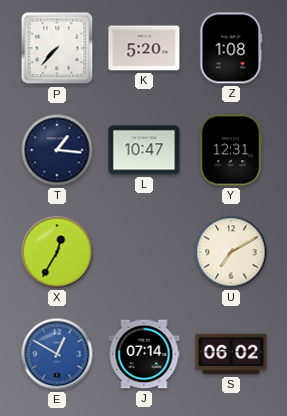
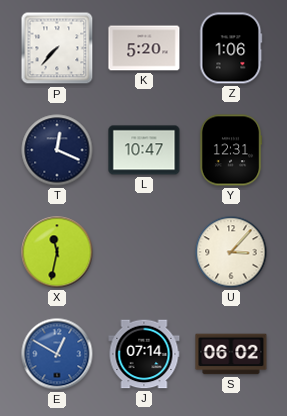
Z: 1:08 -> 1:06
T: 1:16 -> 12:19
X: 12:35 -> 11:32
U: 7:10 -> 3:07
